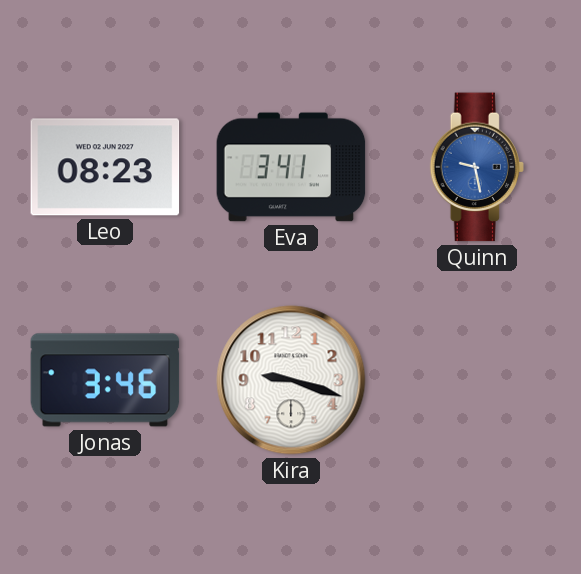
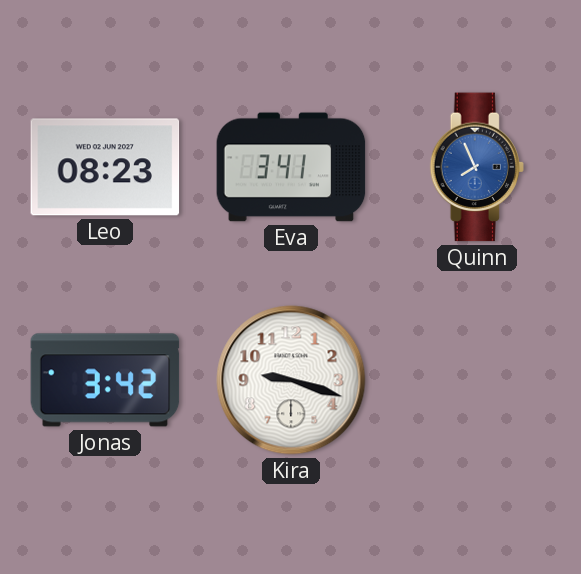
Quinn: 9:28 -> 7:56
Jonas: 3:46 -> 3:42
